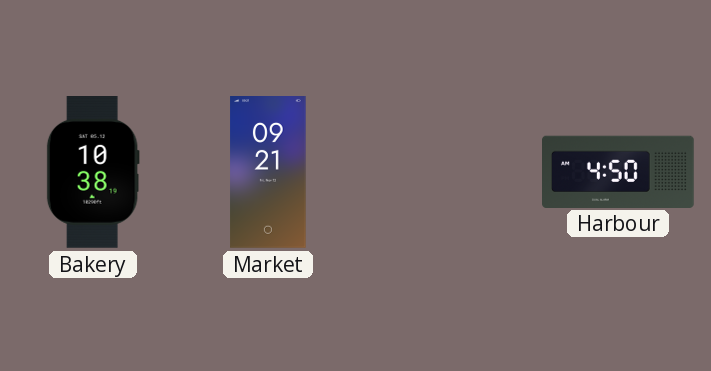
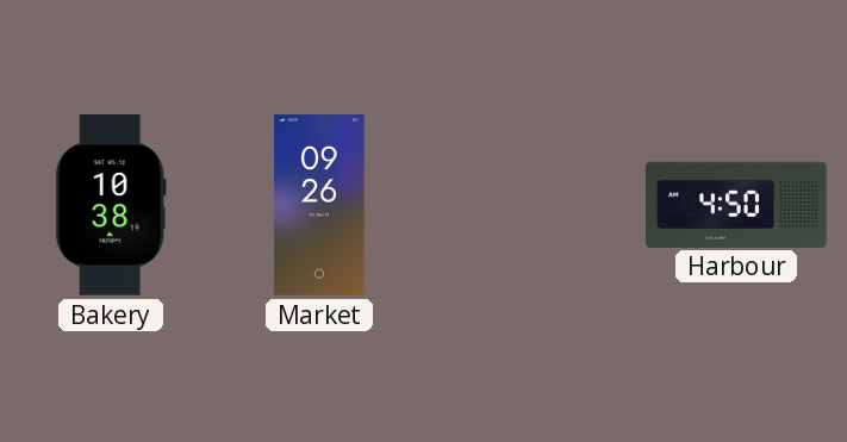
Market: 09:21 -> 09:26
